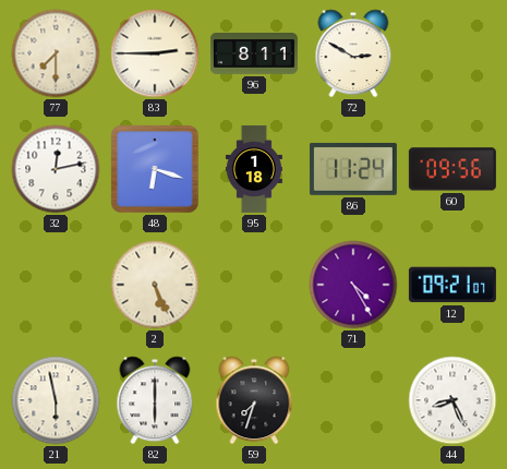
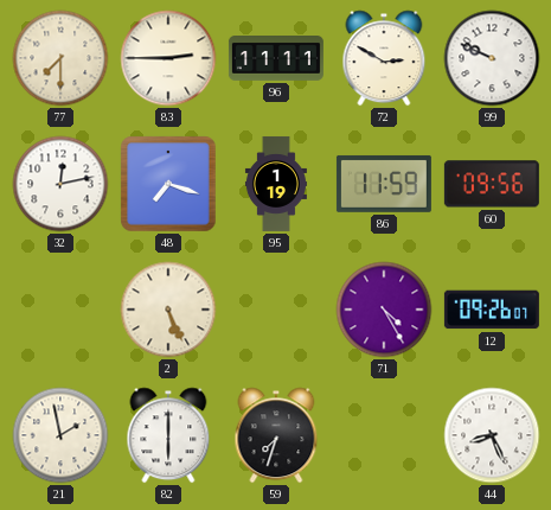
96: 8:11 -> 11:11
99: none -> 9:49
48: 6:18 -> 7:18
95: 1:18 -> 1:19
86: 11:24 -> 11:59
12: 09:21 -> 09:26
21: 5:58 -> 1:58
